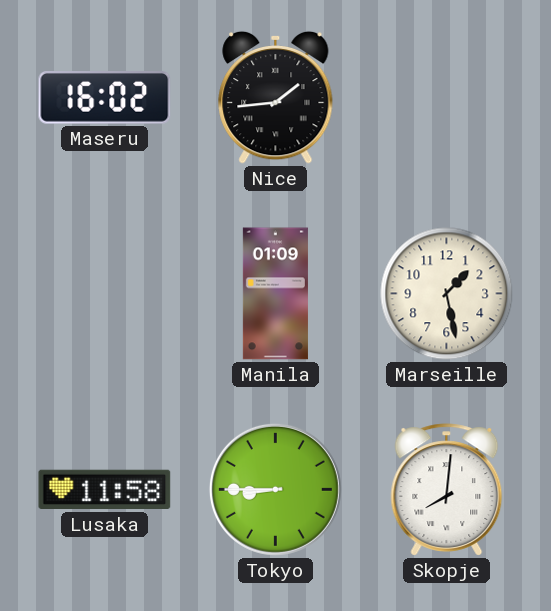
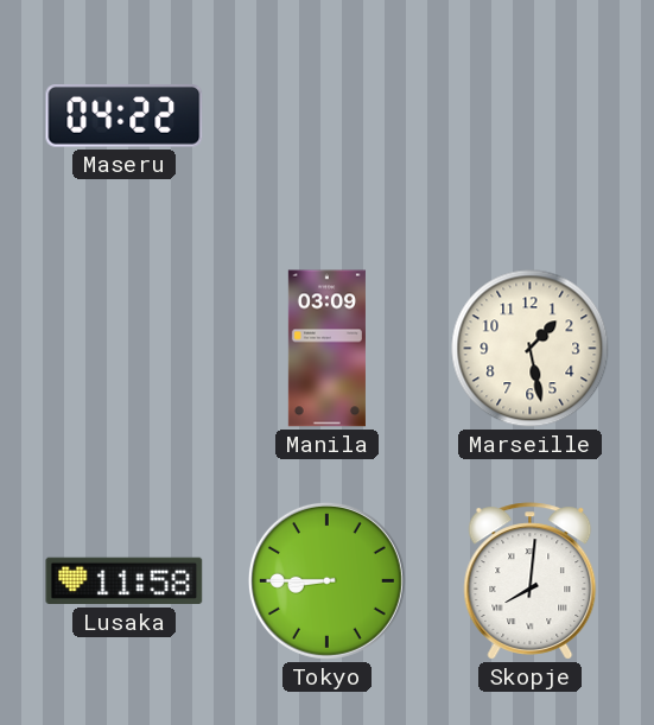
Maseru: 16:02 -> 04:22
Nice: 1:44 -> none
Manila: 01:09 -> 03:09
